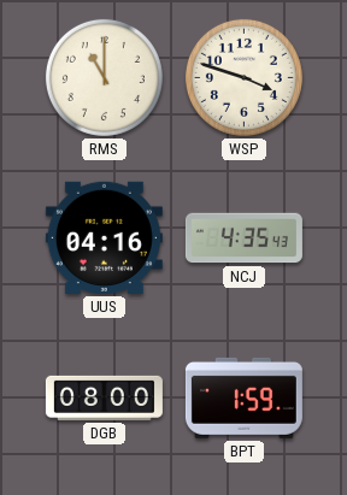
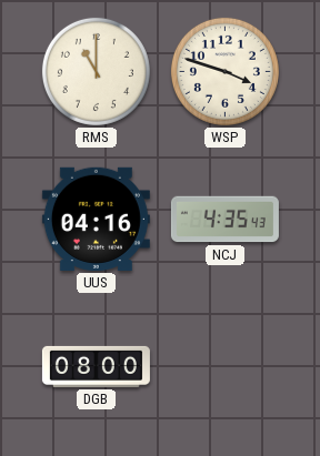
BPT: 1:59 -> none
